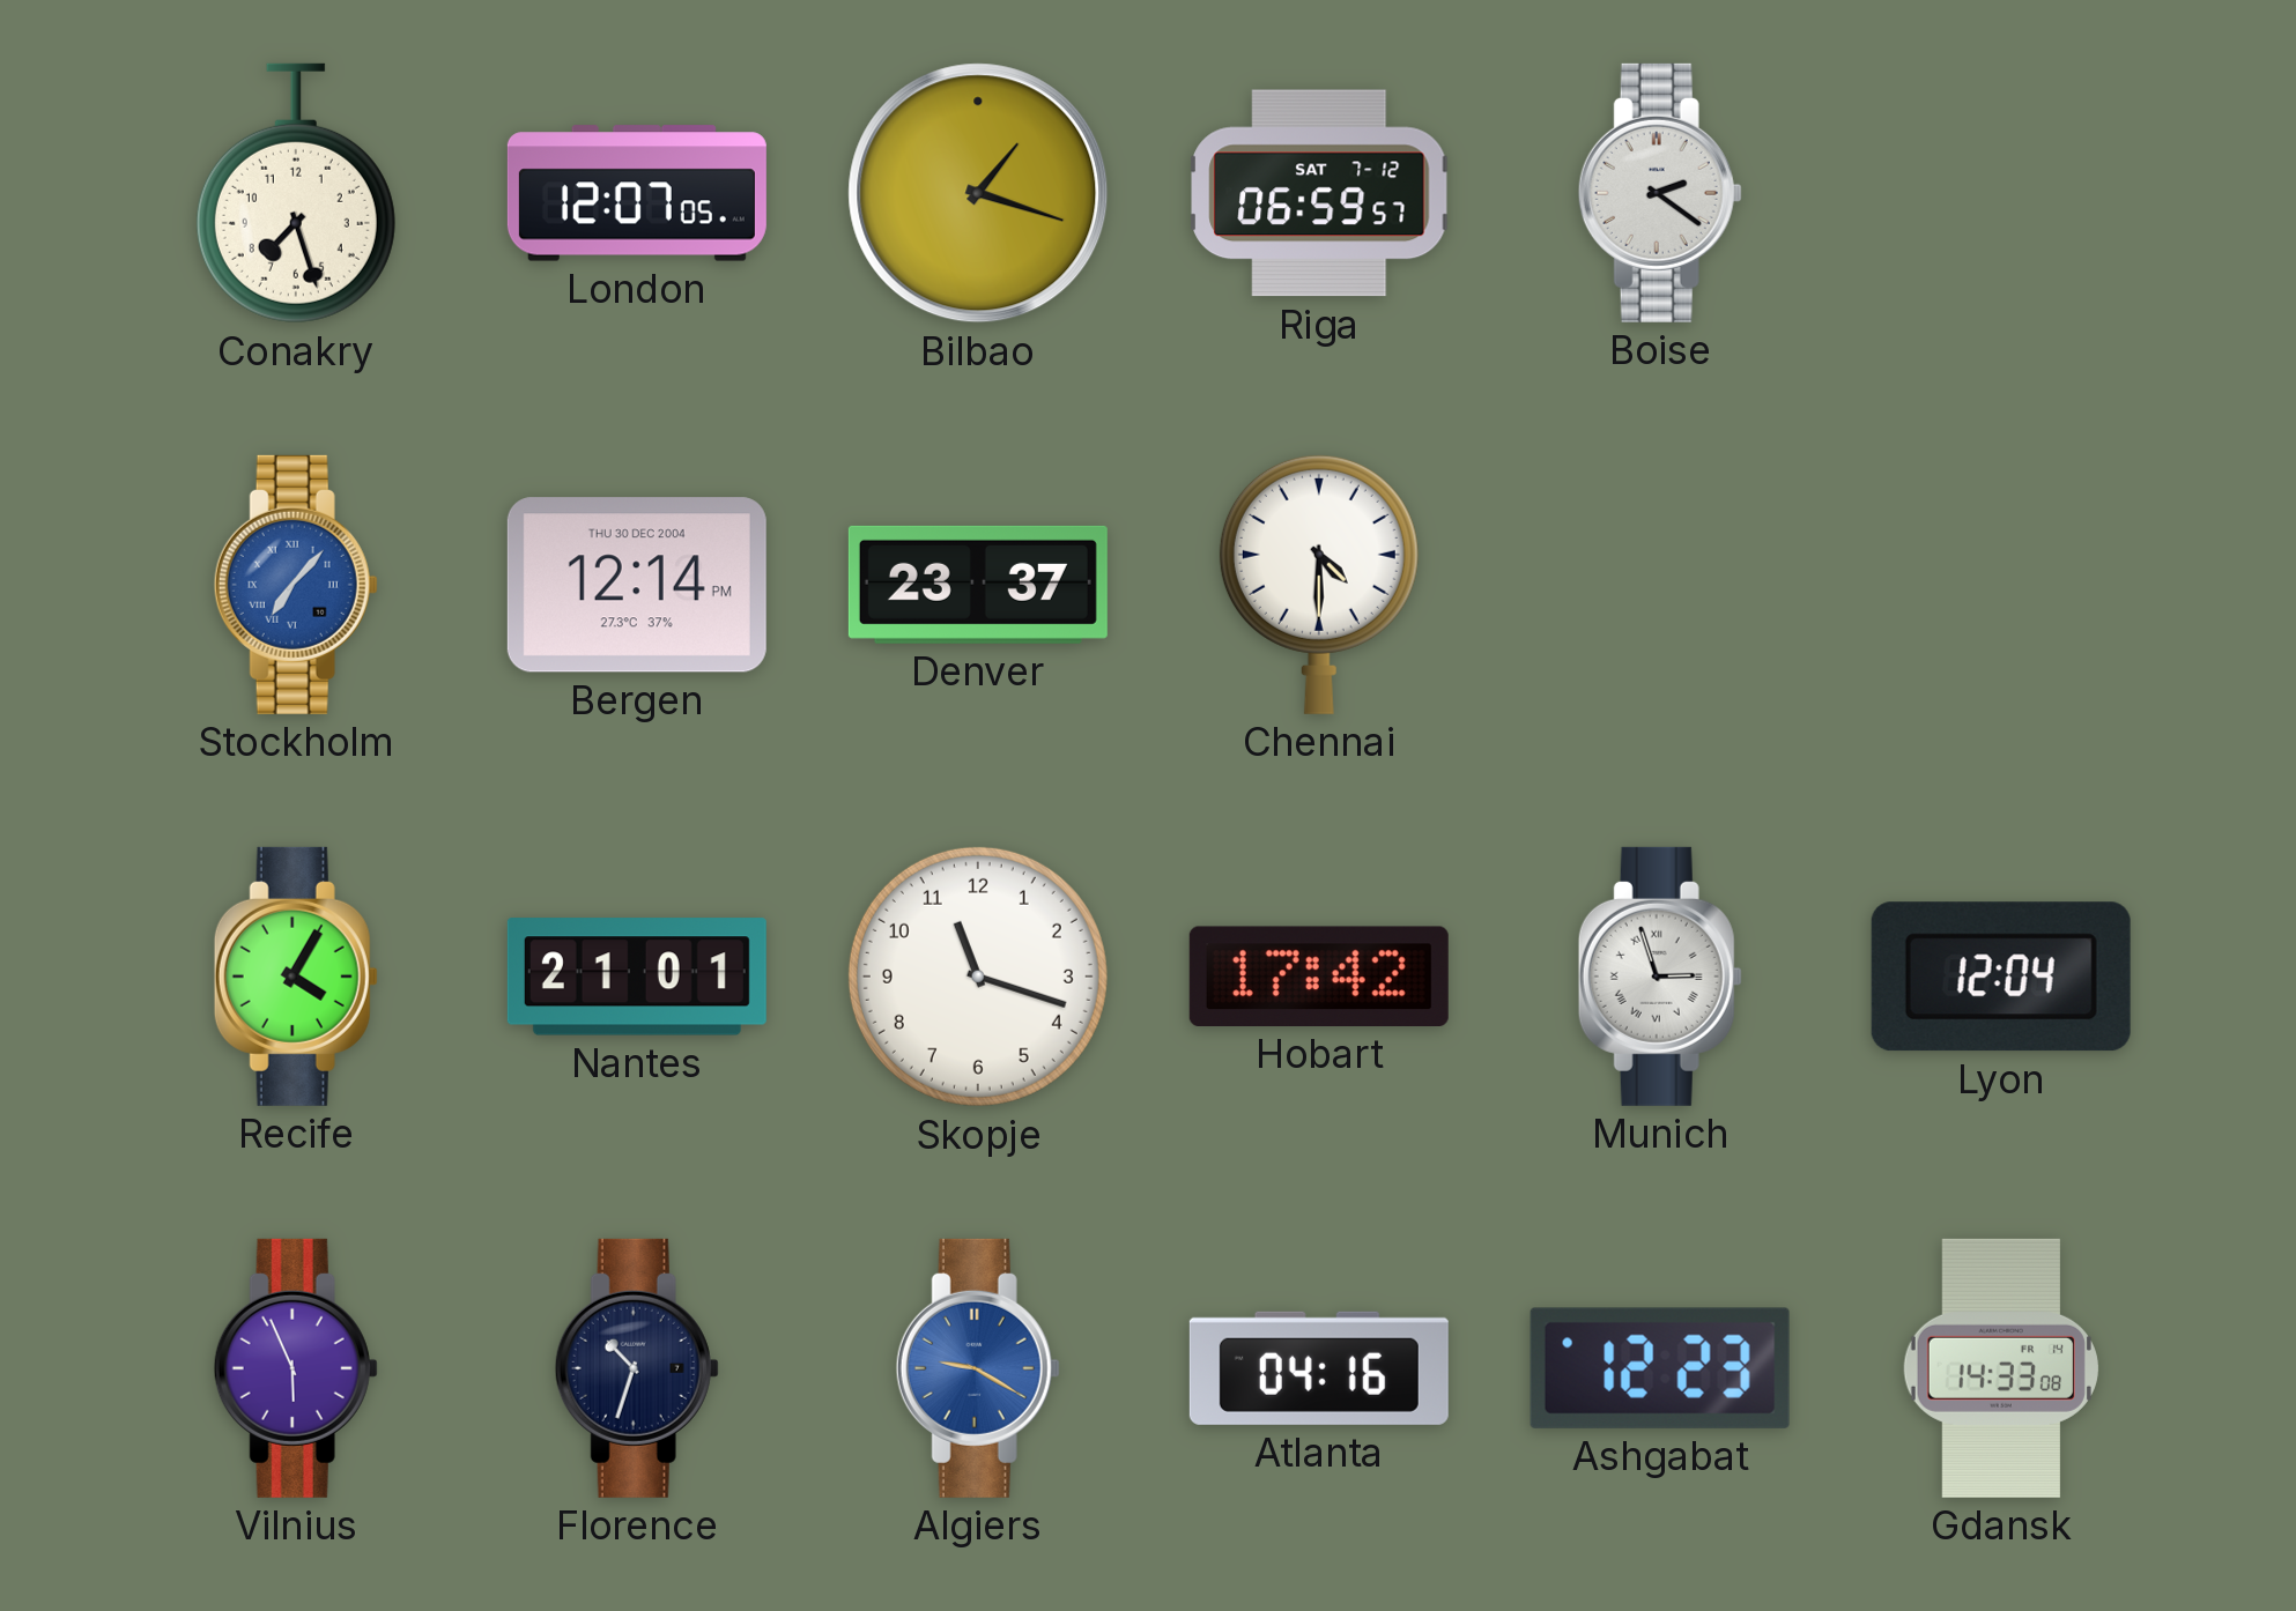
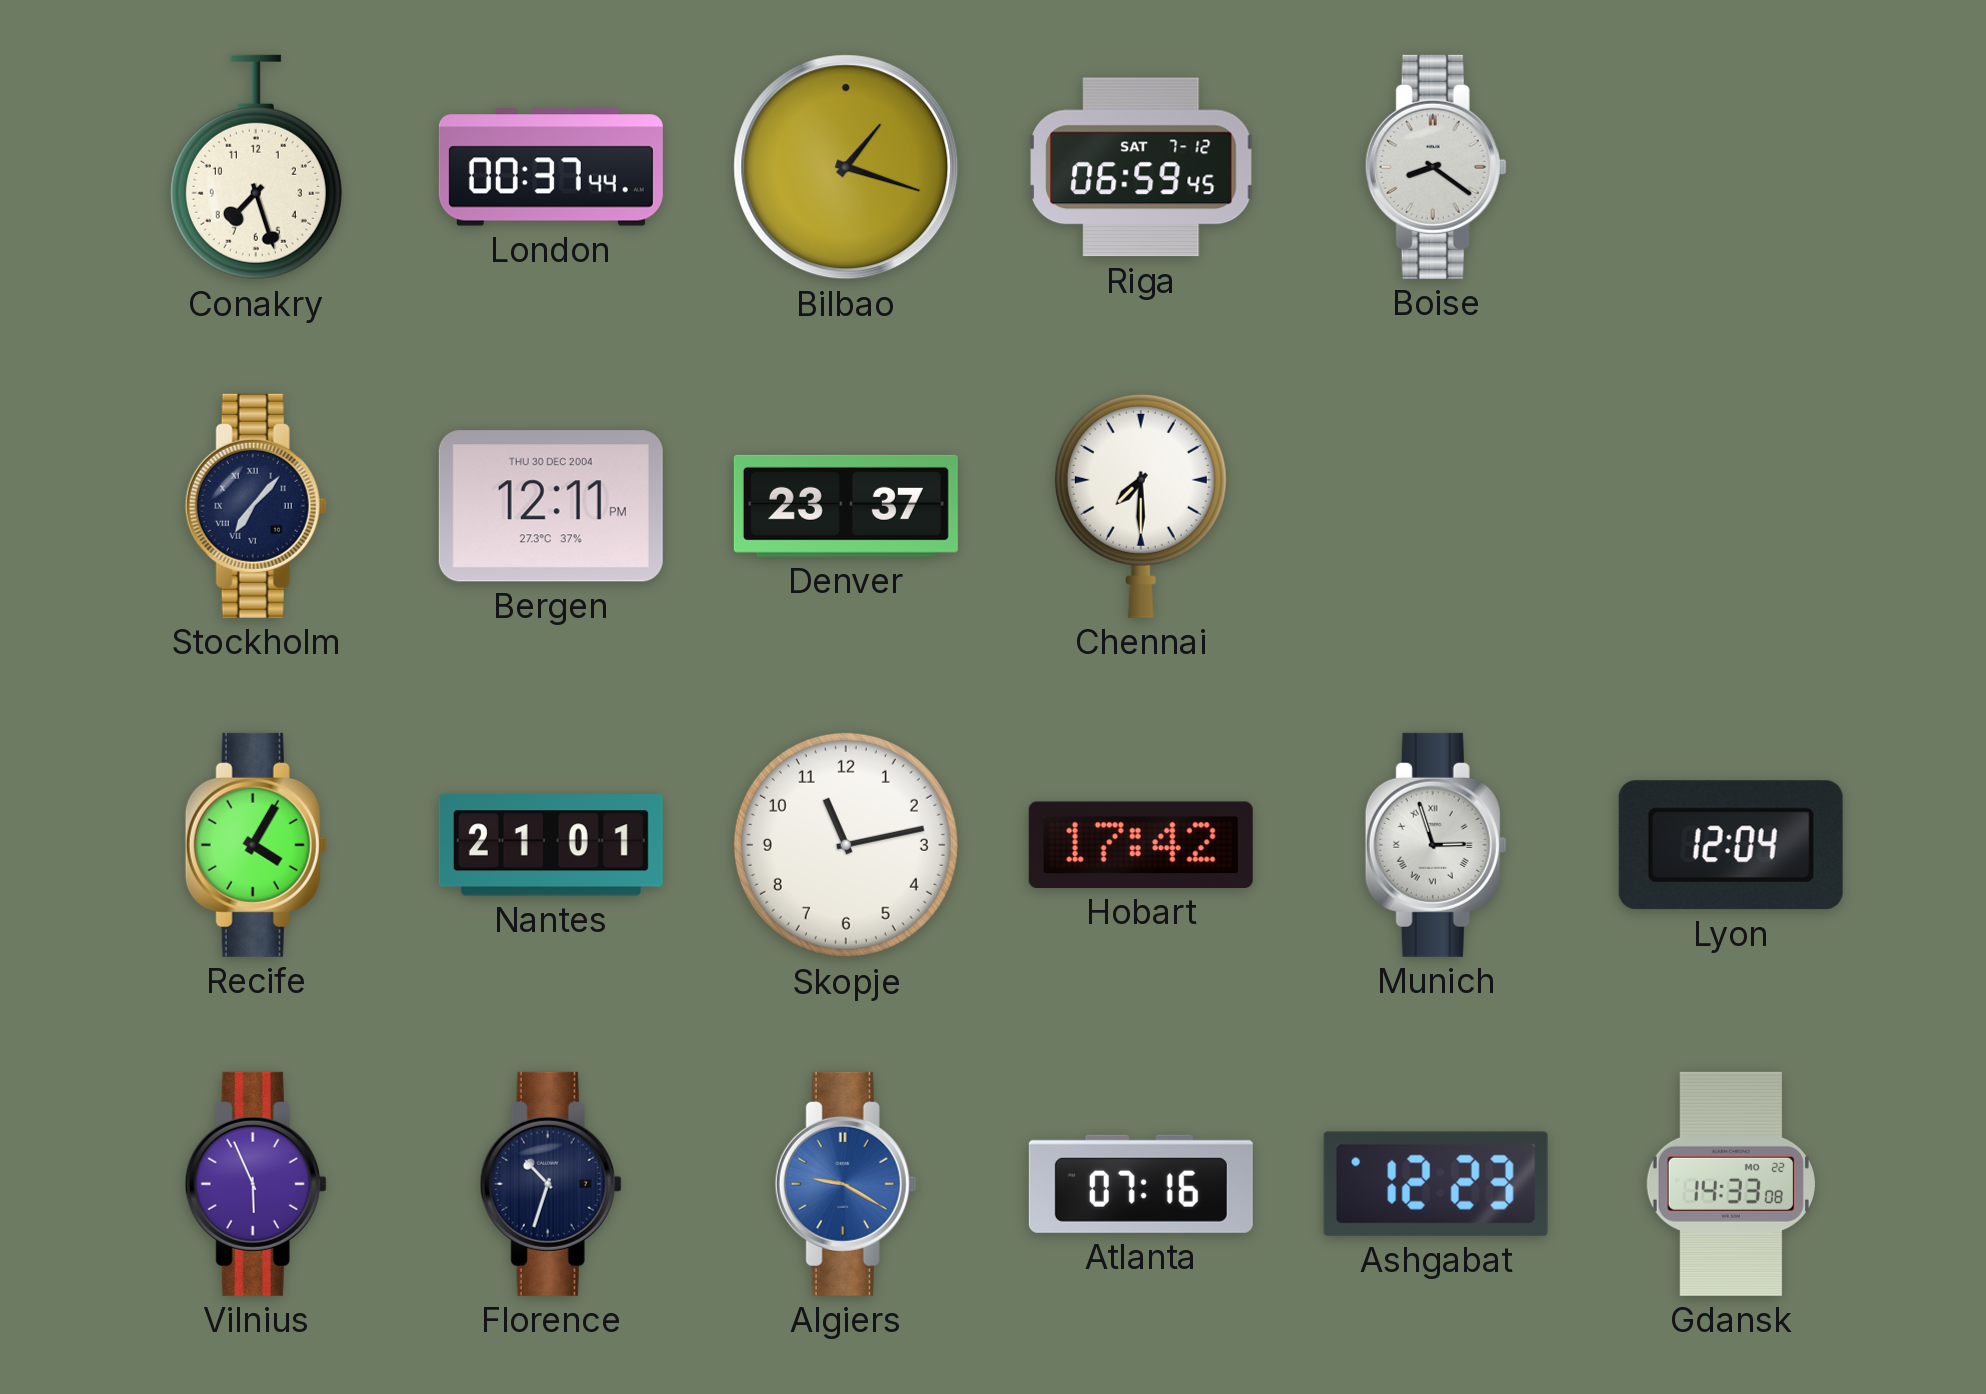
London: 12:07 -> 00:37
Riga: 06:59:57 -> 06:59:45
Boise: 2:21 -> 8:21
Stockholm dial: blue -> navy
Bergen: 12:14 -> 12:11
Chennai: 4:30 -> 7:30
Skopje: 11:18 -> 11:13
Atlanta: 04:16 -> 07:16
Gdansk date: FR 14 -> MO 22
